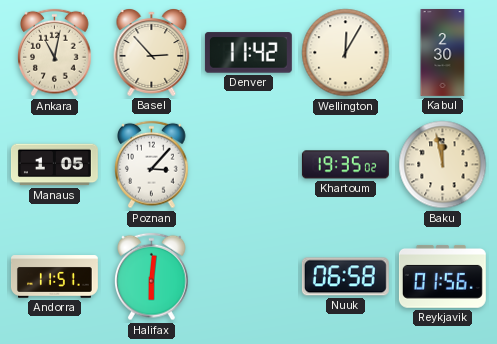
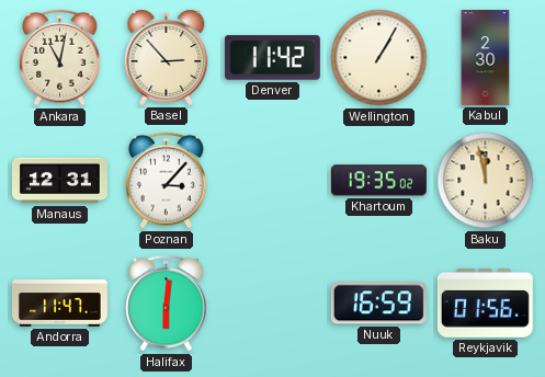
Wellington: 12:05 -> 1:05
Manaus: 1:05 -> 12:31
Andorra: 11:51 -> 11:47
Nuuk: 06:58 -> 16:59
